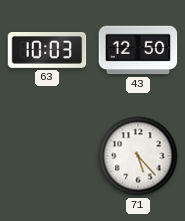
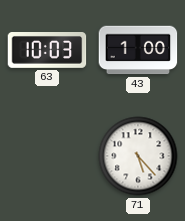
43: 12:50 -> 1:00
